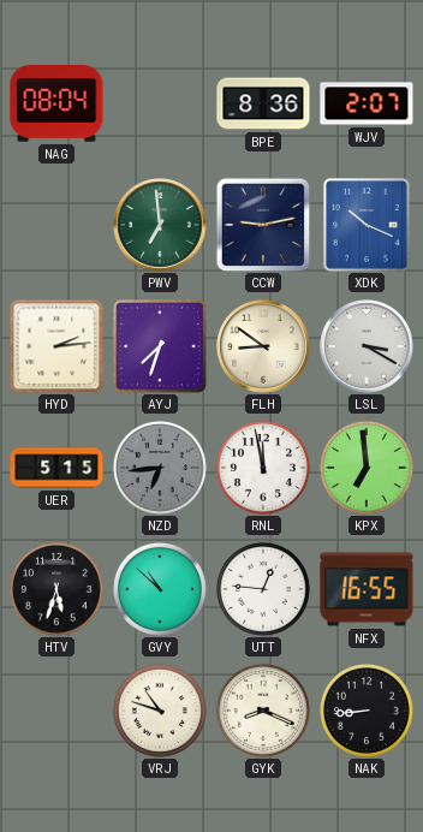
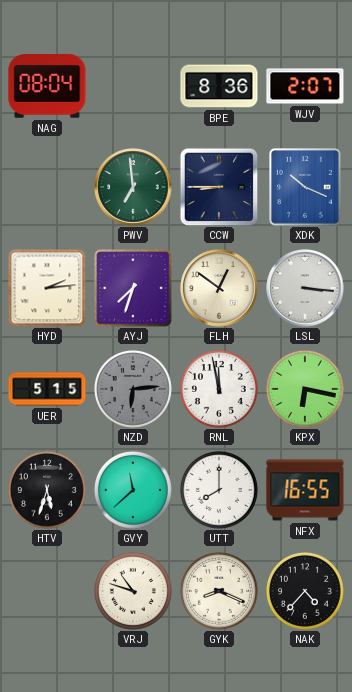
CCW: 9:13 -> 8:45
FLH: 8:51 -> 12:51
LSL: 3:20 -> 3:16
NZD: 6:44 -> 6:14
KPX: 6:59 -> 6:17
GVY: 10:52 -> 11:38
UTT: 12:46 -> 8:00
NAK: 8:44 -> 4:37
